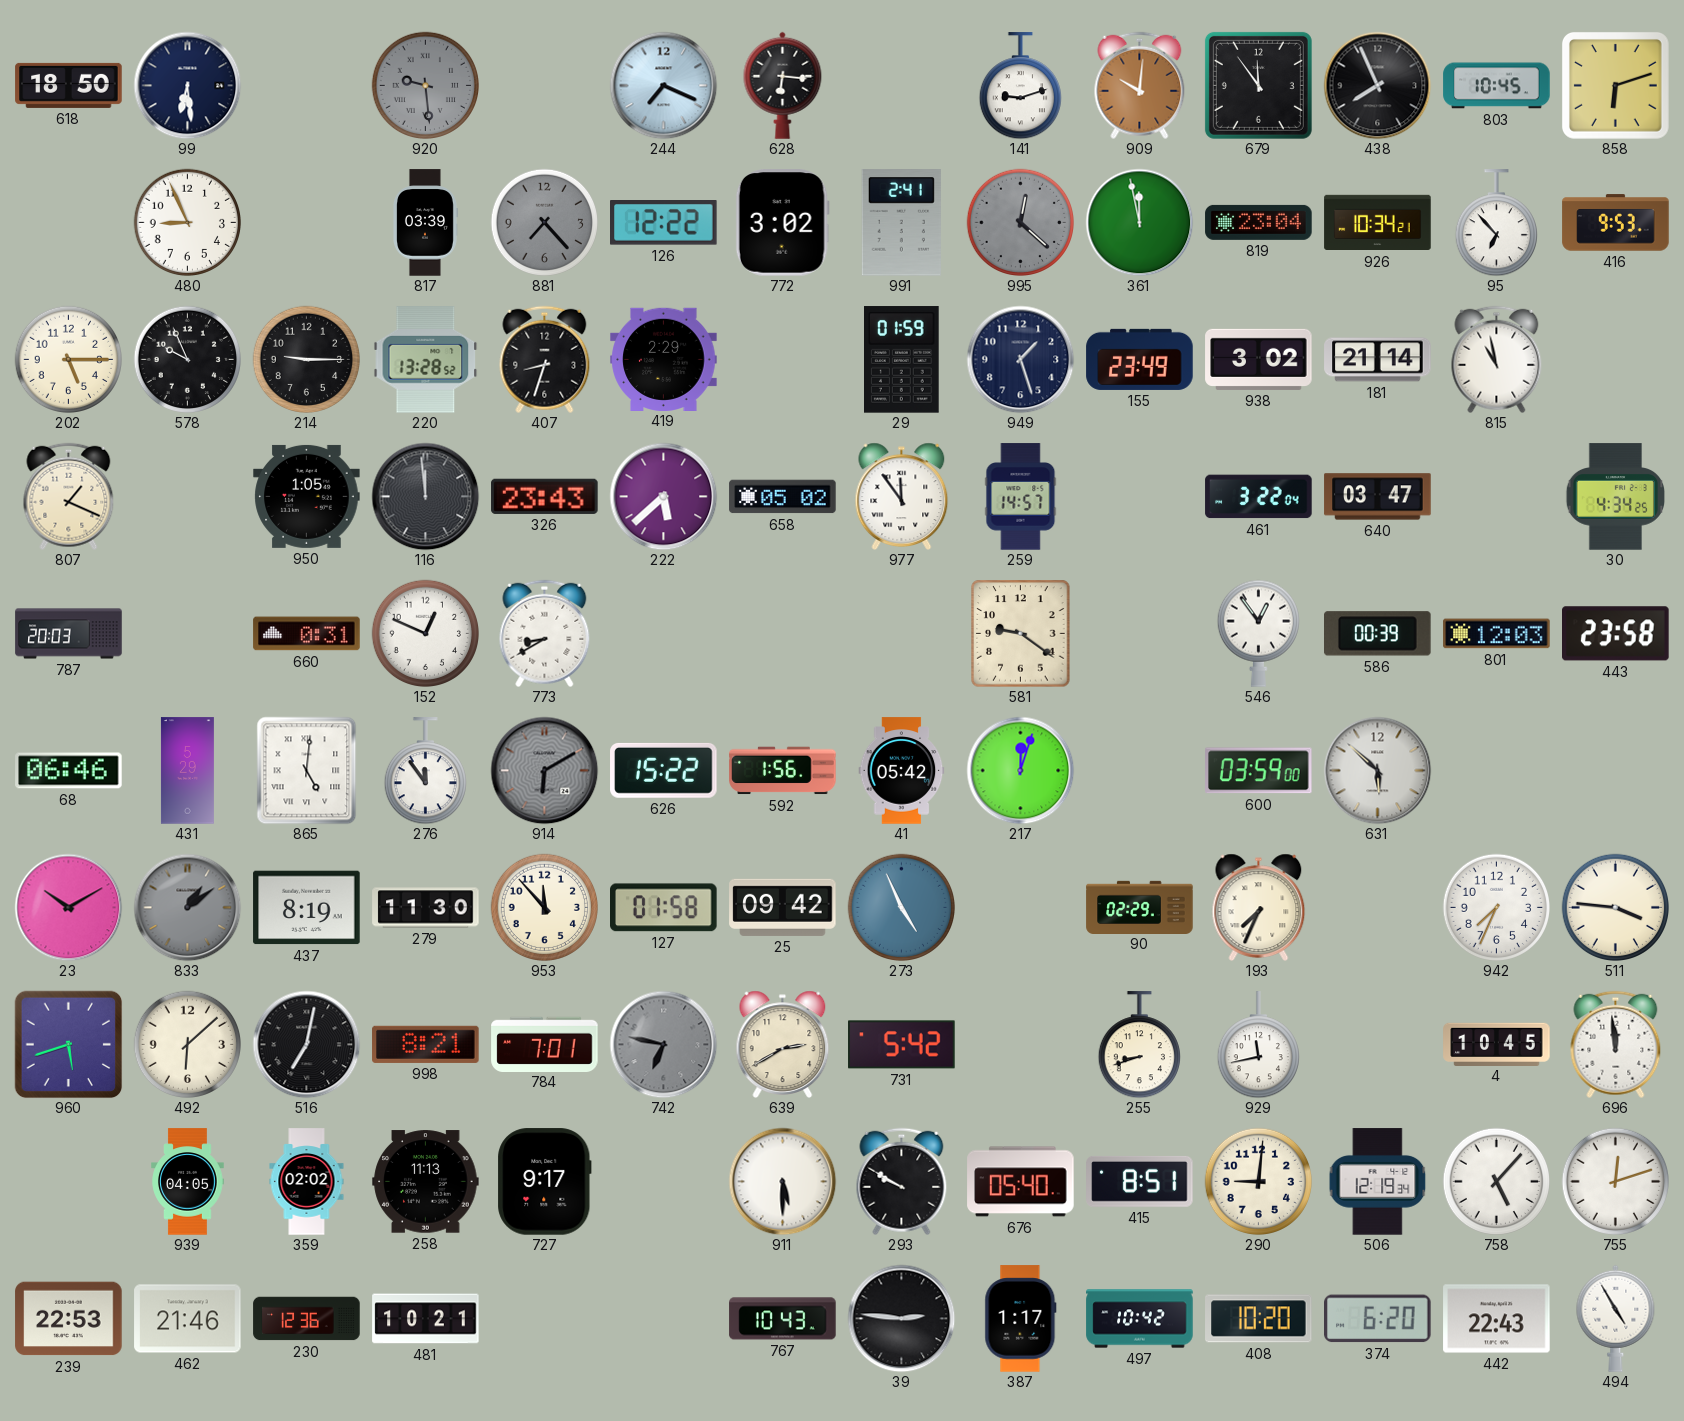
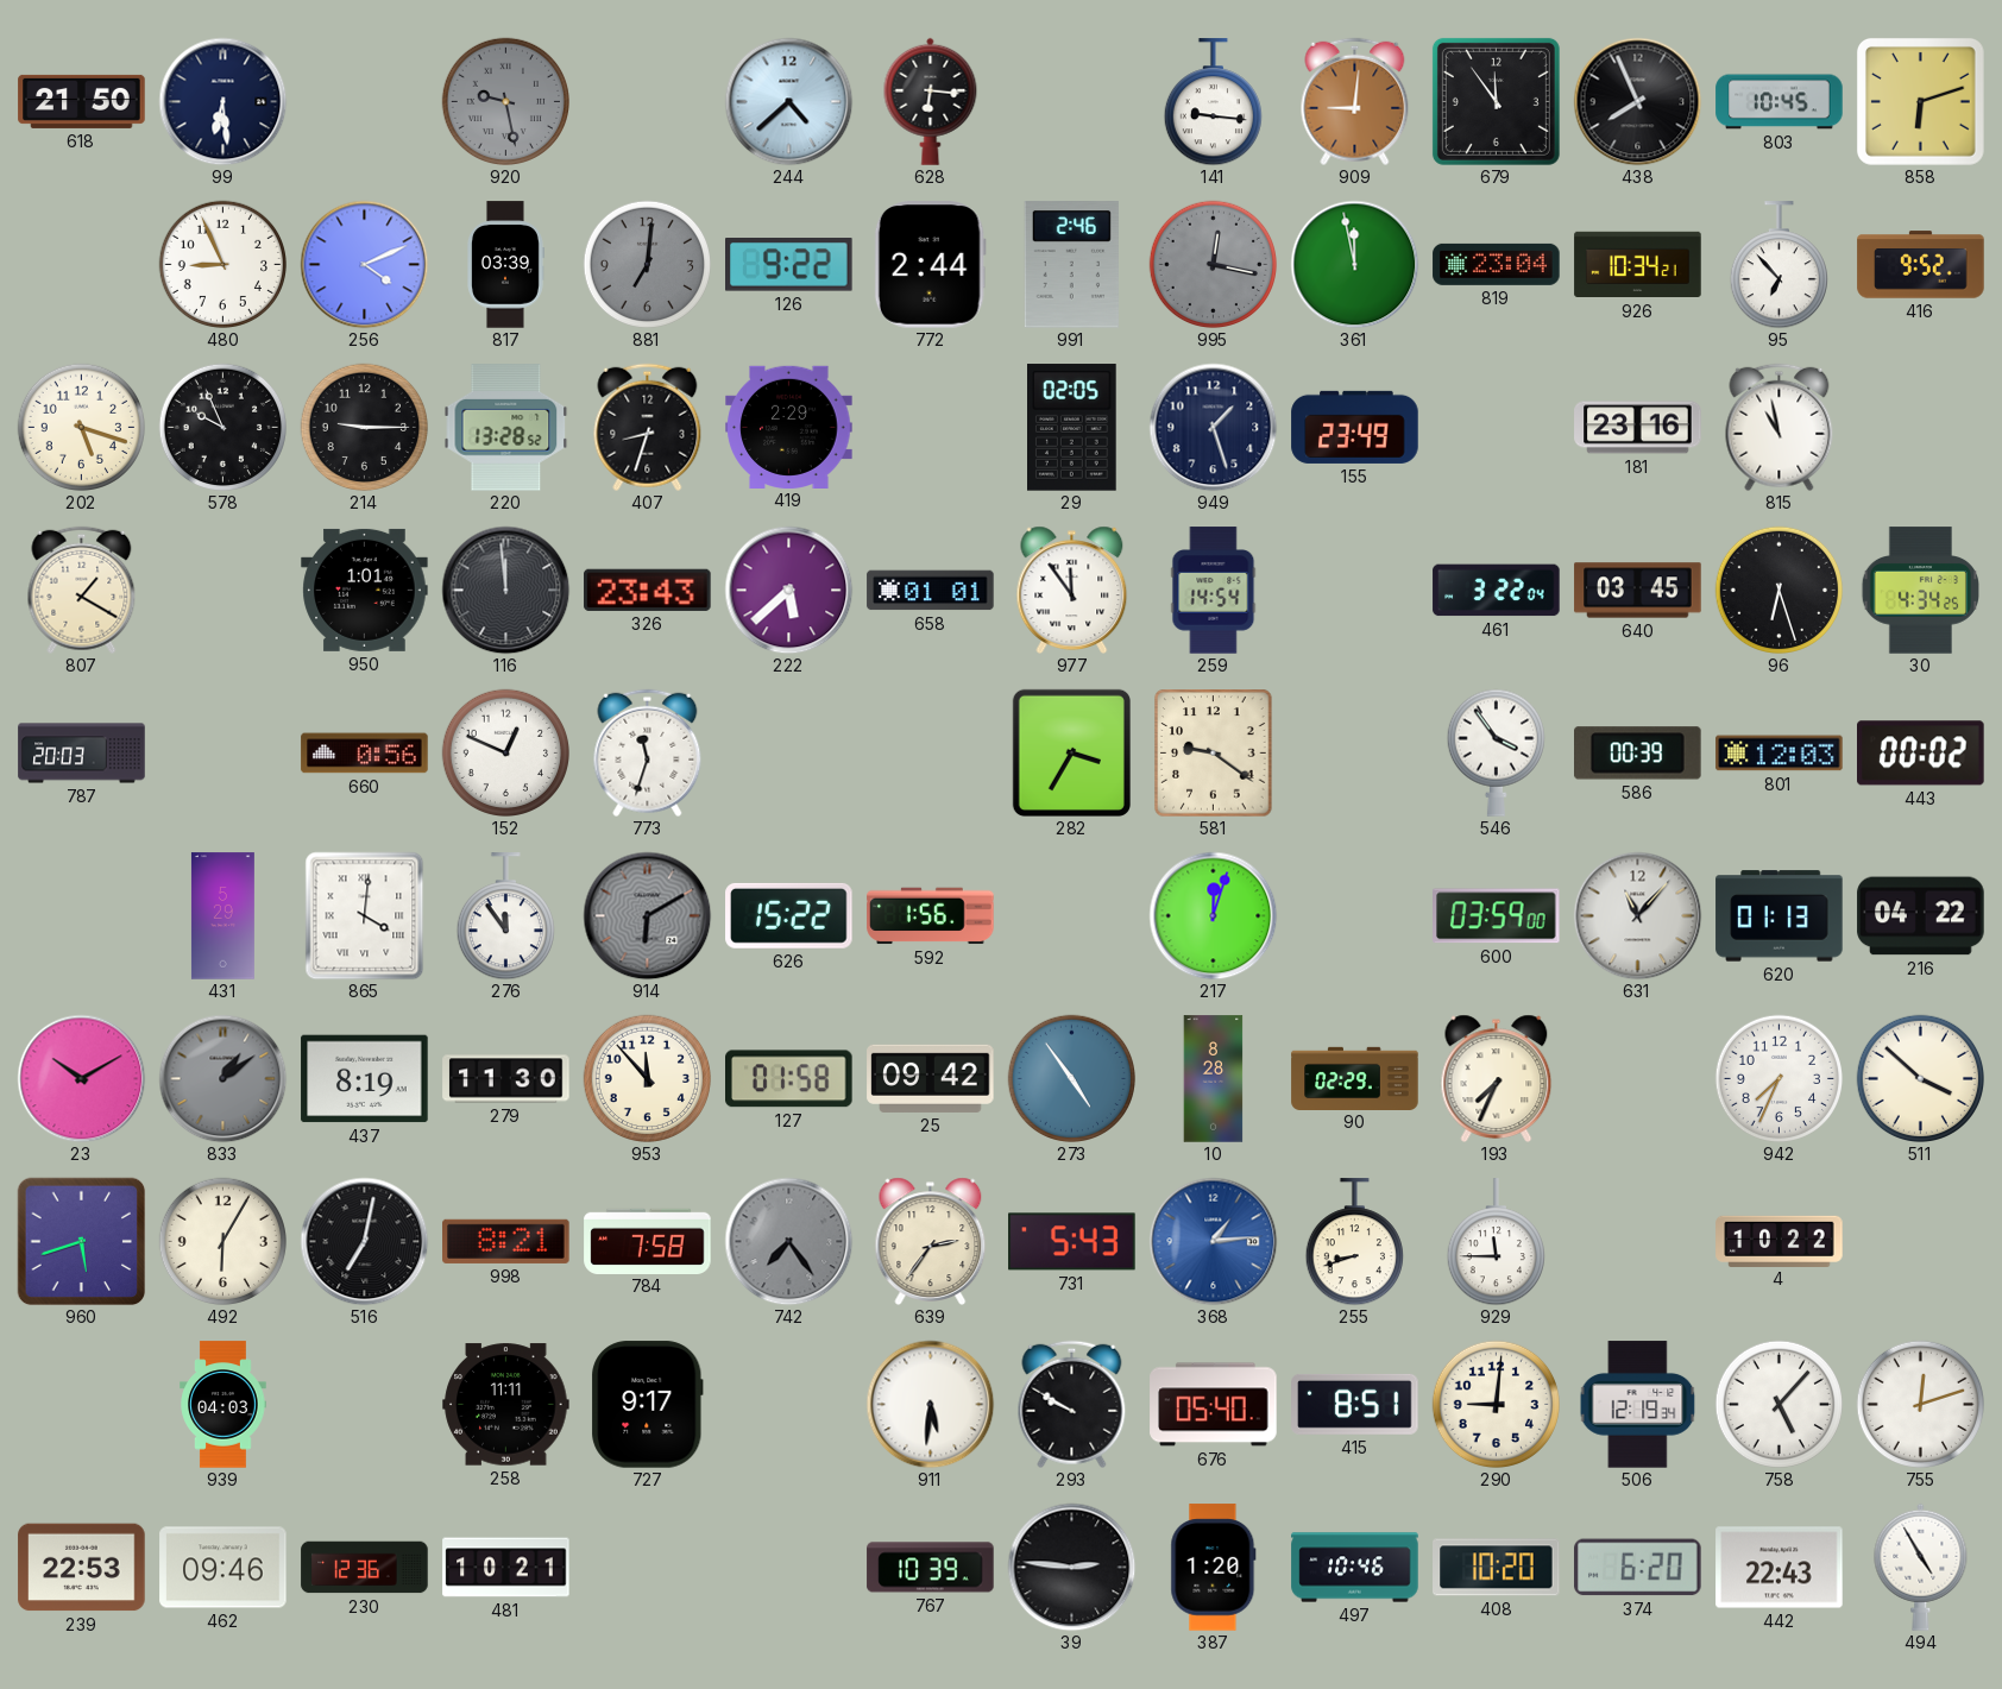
618: 18:50 -> 21:50
920: 9:29 -> 9:28
244: 7:19 -> 4:38
141: 9:12 -> 9:16
909: 10:01 -> 9:01
256: none -> 4:11
881: 7:23 -> 7:01
126: 12:22 -> 9:22
772: 3:02 -> 2:44
991: 2:41 -> 2:46
995: 12:22 -> 12:17
416: 9:53 -> 9:52
202: 5:15 -> 5:18
29: 01:59 -> 02:05
938: 3:02 -> none
181: 21:14 -> 23:16
807: 1:19 -> 1:20
950: 1:05 -> 1:01
658: 05:02 -> 01:01
259: 14:57 -> 14:54
640: 03:47 -> 03:45
96: none -> 6:27
660: 0:31 -> 0:56
773: 8:40 -> 11:33
282: none -> 3:35
546: 12:54 -> 3:54
443: 23:58 -> 00:02
68: 06:46 -> none
865: 5:01 -> 4:01
41: 05:42 -> none
631: 5:52 -> 11:07
620: none -> 01:13
216: none -> 04:22
273: 4:56 -> 4:54
10: none -> 8:28
511: 3:46 -> 3:52
492: 6:08 -> 6:05
784: 7:01 -> 7:58
742: 6:47 -> 7:24
639: 2:40 -> 2:36
731: 5:42 -> 5:43
368: none -> 1:14
929: 11:43 -> 11:45
4: 10:45 -> 10:22
696: 11:59 -> none
939: 04:05 -> 04:03
359: 02:02 -> none
258: 11:13 -> 11:11
911: 5:30 -> 5:31
462: 21:46 -> 09:46
767: 10:43 -> 10:39
387: 1:17 -> 1:20
497: 10:42 -> 10:46
